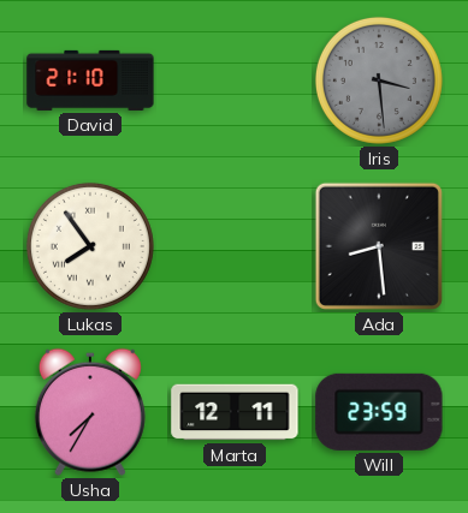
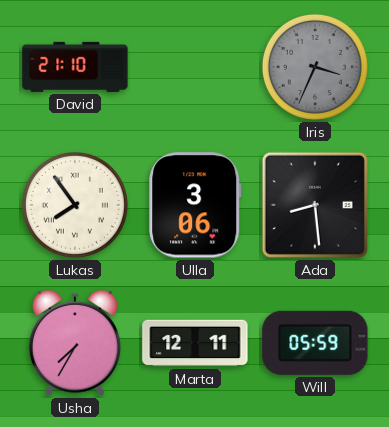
Iris: 3:29 -> 3:34
Ulla: none -> 3:06
Will: 23:59 -> 05:59
